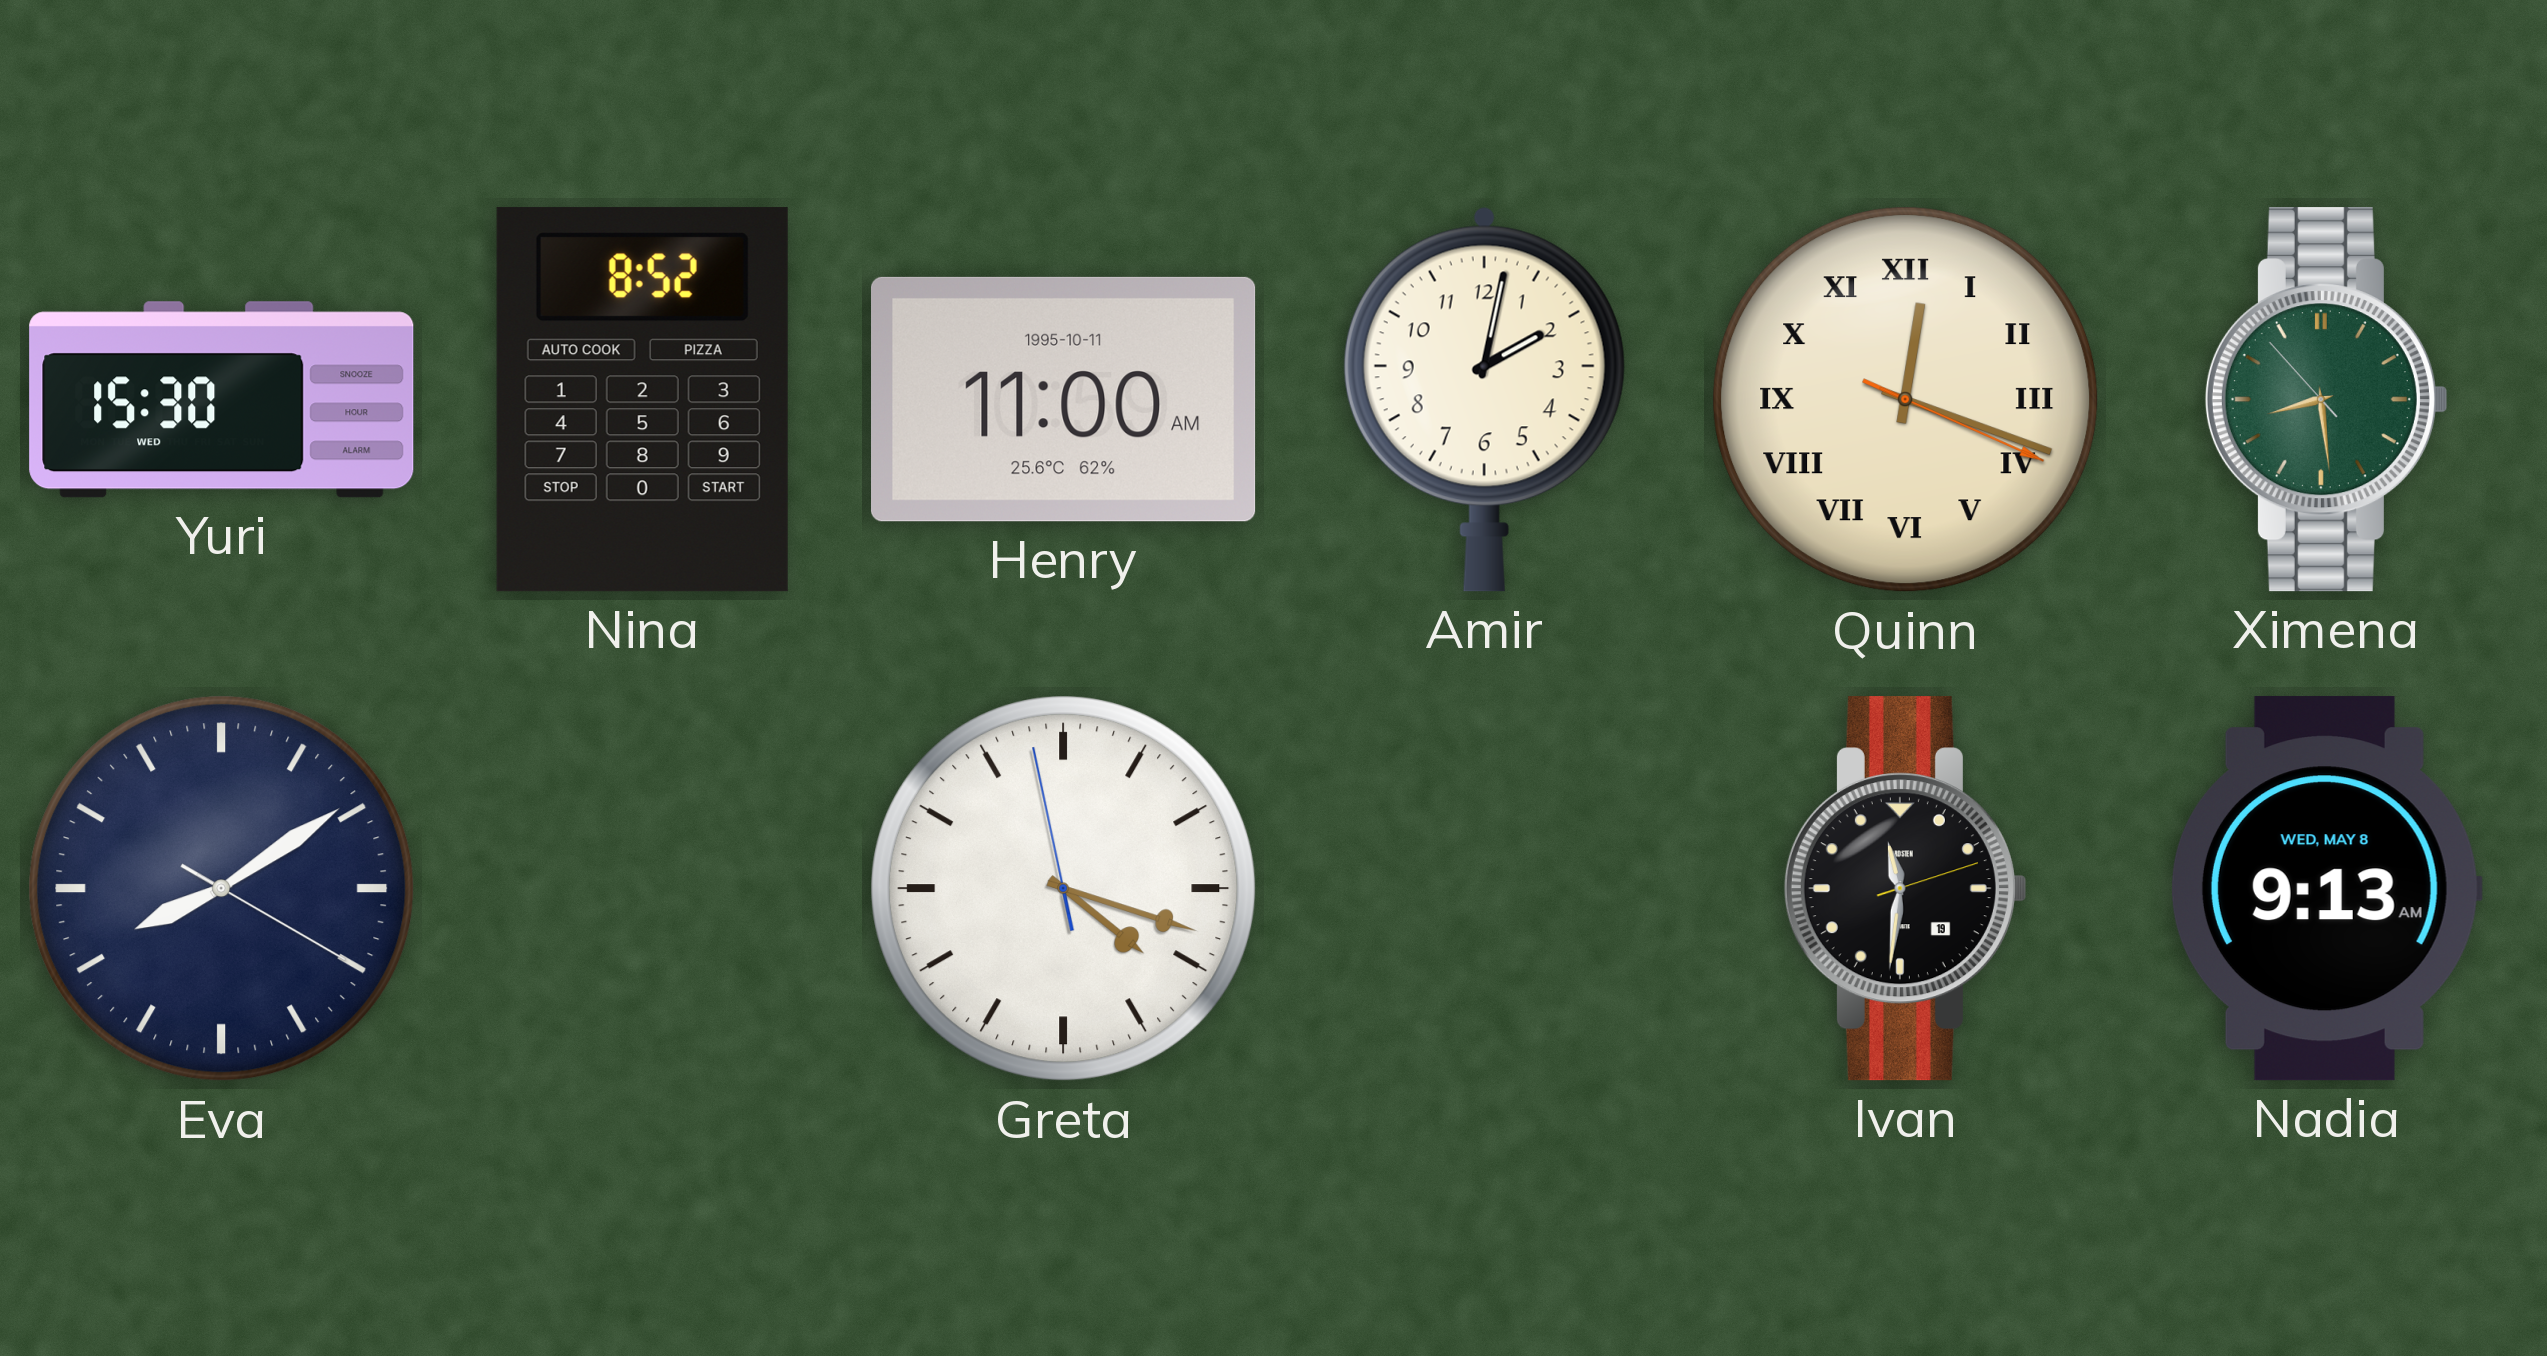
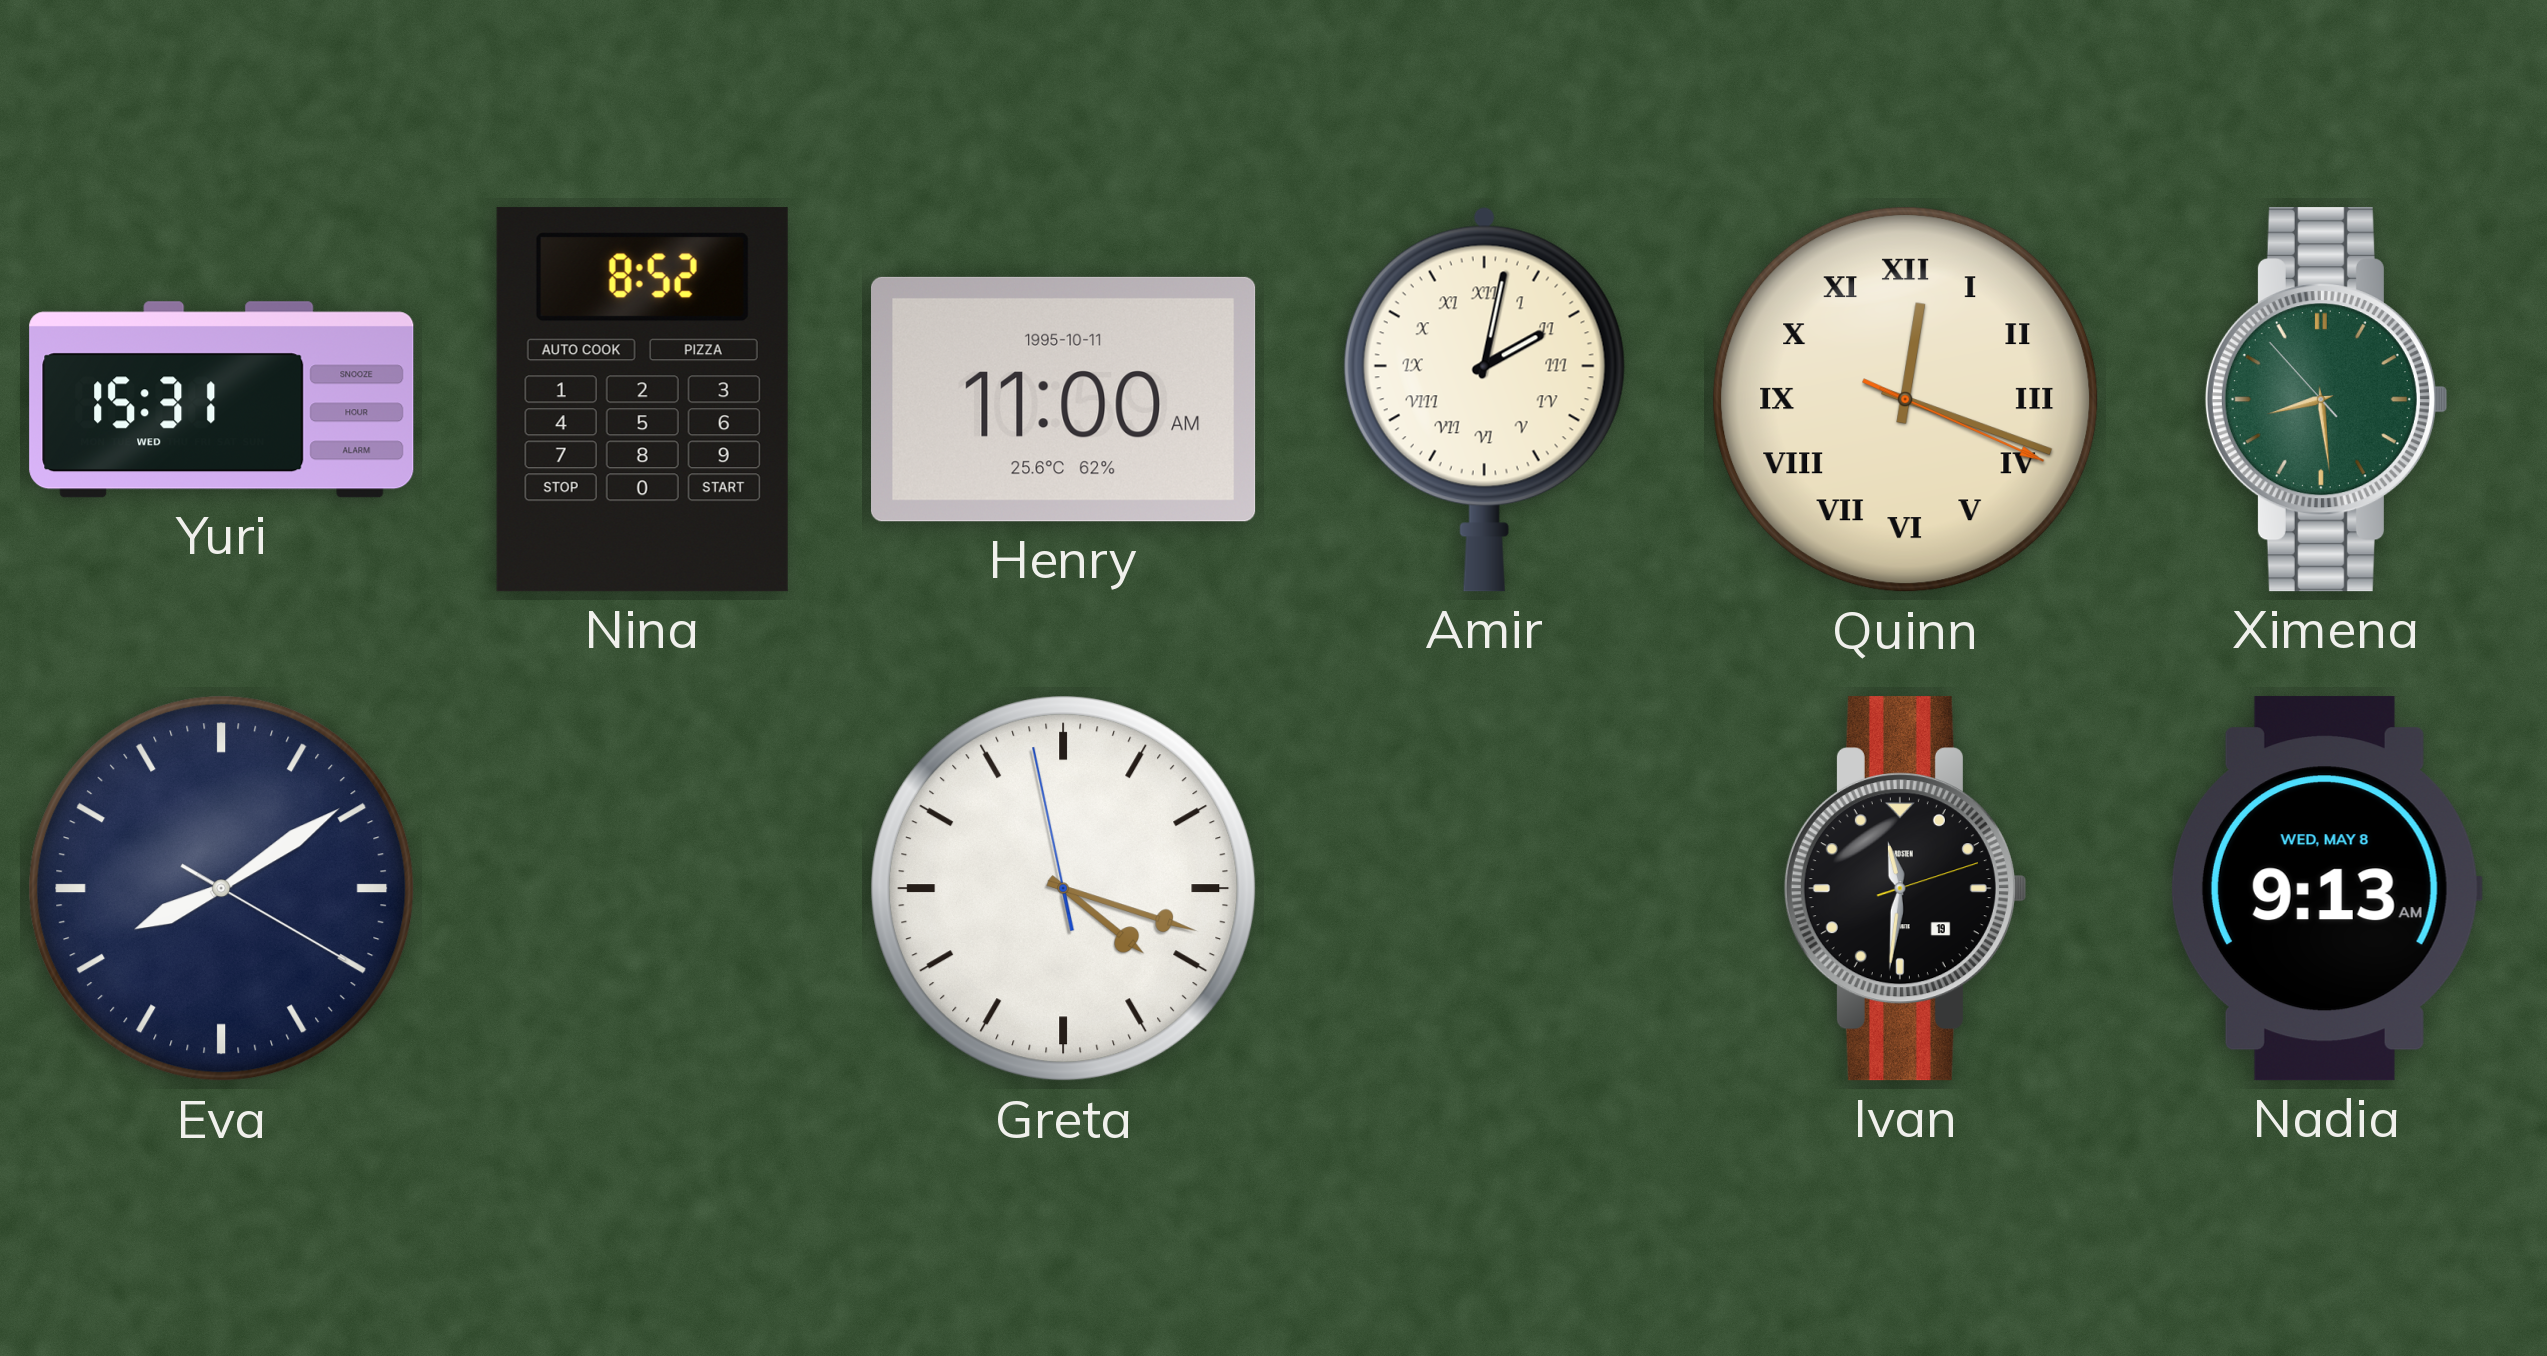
Yuri: 15:30 -> 15:31
Amir numerals: Arabic -> Roman
